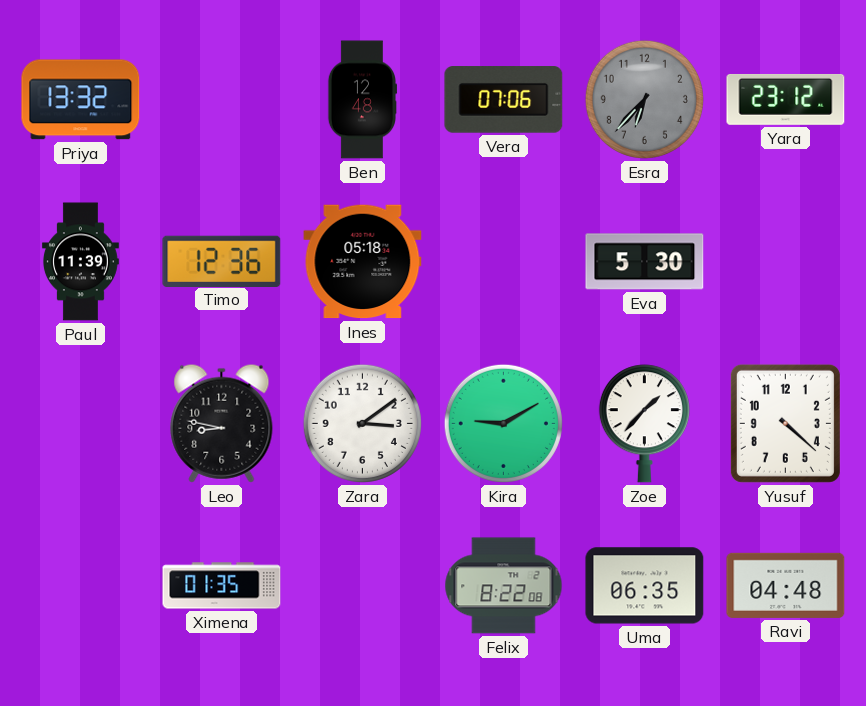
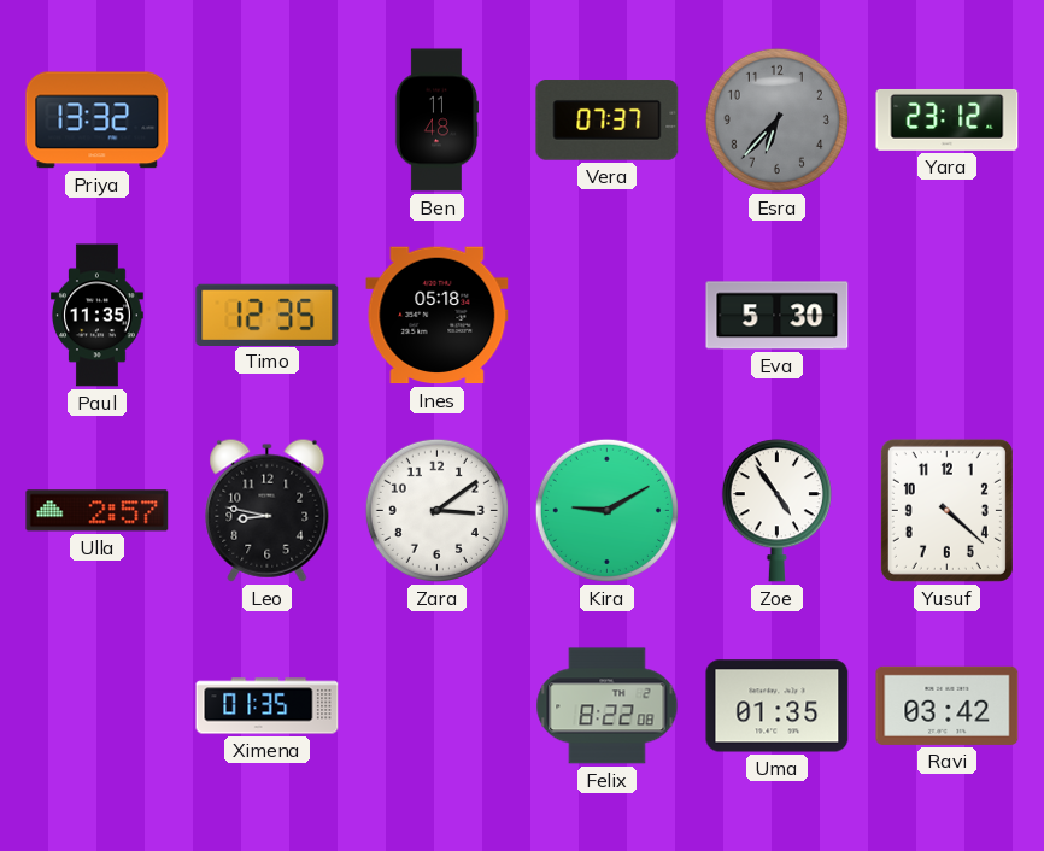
Ben: 12:48 -> 11:48
Vera: 07:06 -> 07:37
Paul: 11:39 -> 11:35
Timo: 12:36 -> 12:35
Ulla: none -> 2:57
Zoe: 1:37 -> 4:54
Uma: 06:35 -> 01:35
Ravi: 04:48 -> 03:42
